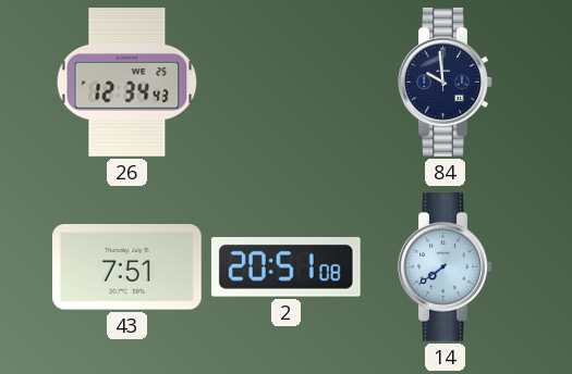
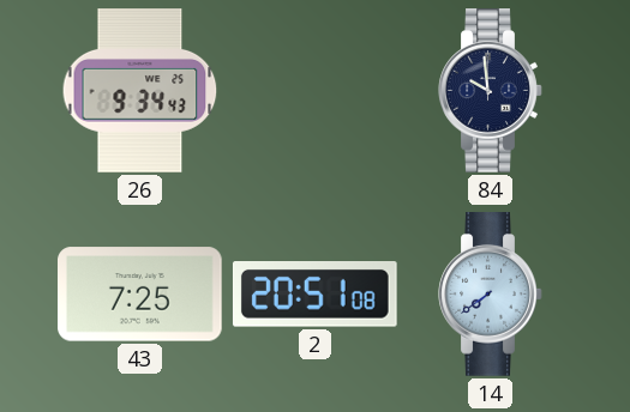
26: 12:34 -> 9:34
43: 7:51 -> 7:25
